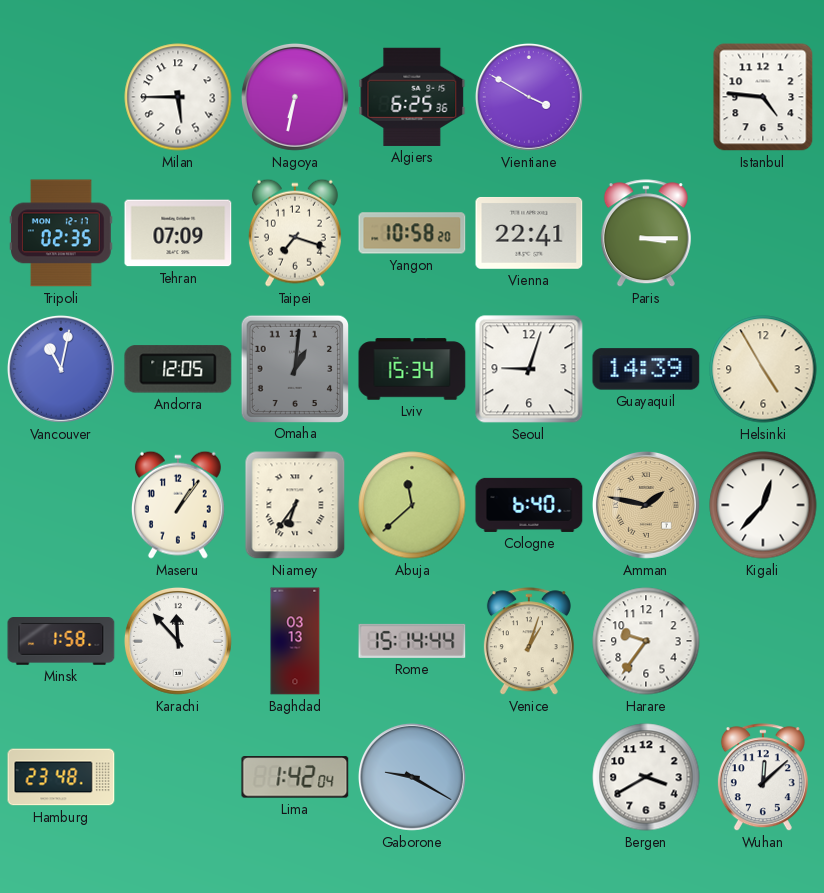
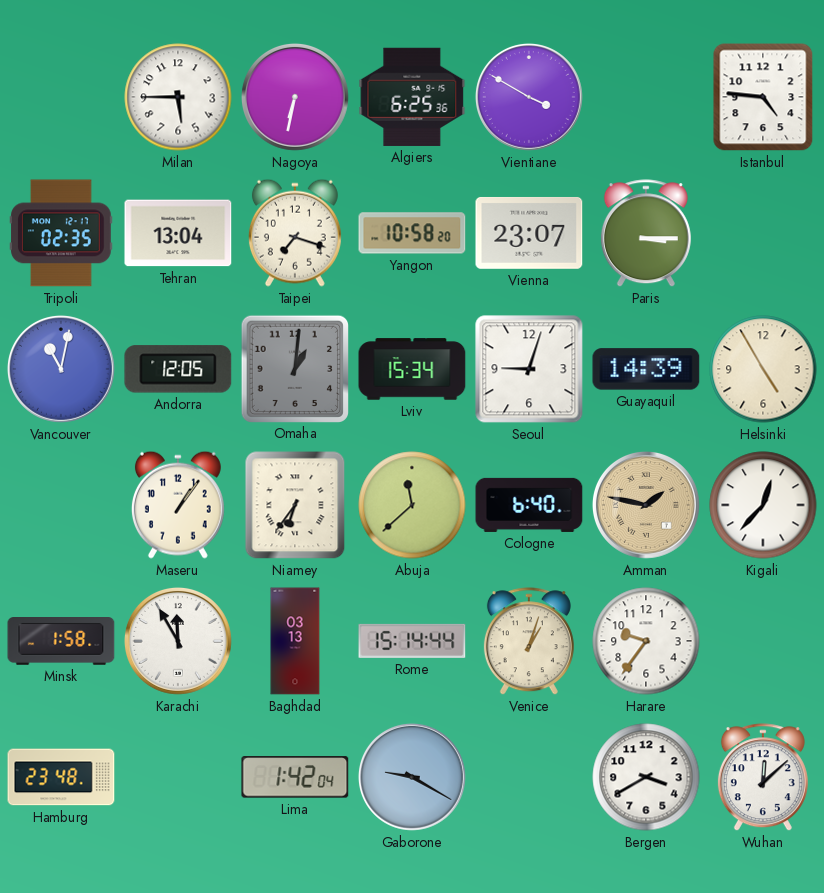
Tehran: 07:09 -> 13:04
Vienna: 22:41 -> 23:07
Karachi: 11:53 -> 11:55
